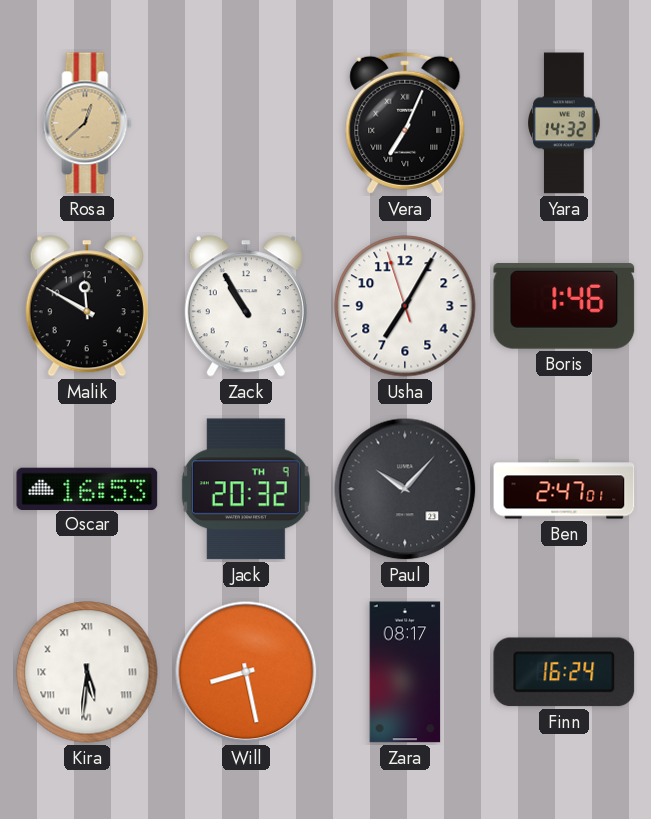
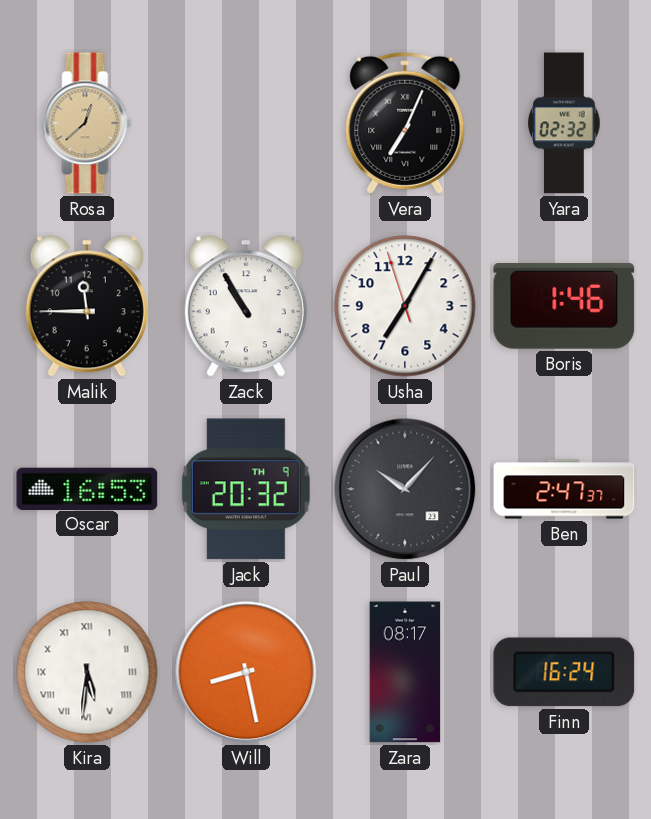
Yara: 14:32 -> 02:32
Malik: 11:50 -> 11:45
Ben: 2:47:01 -> 2:47:37
